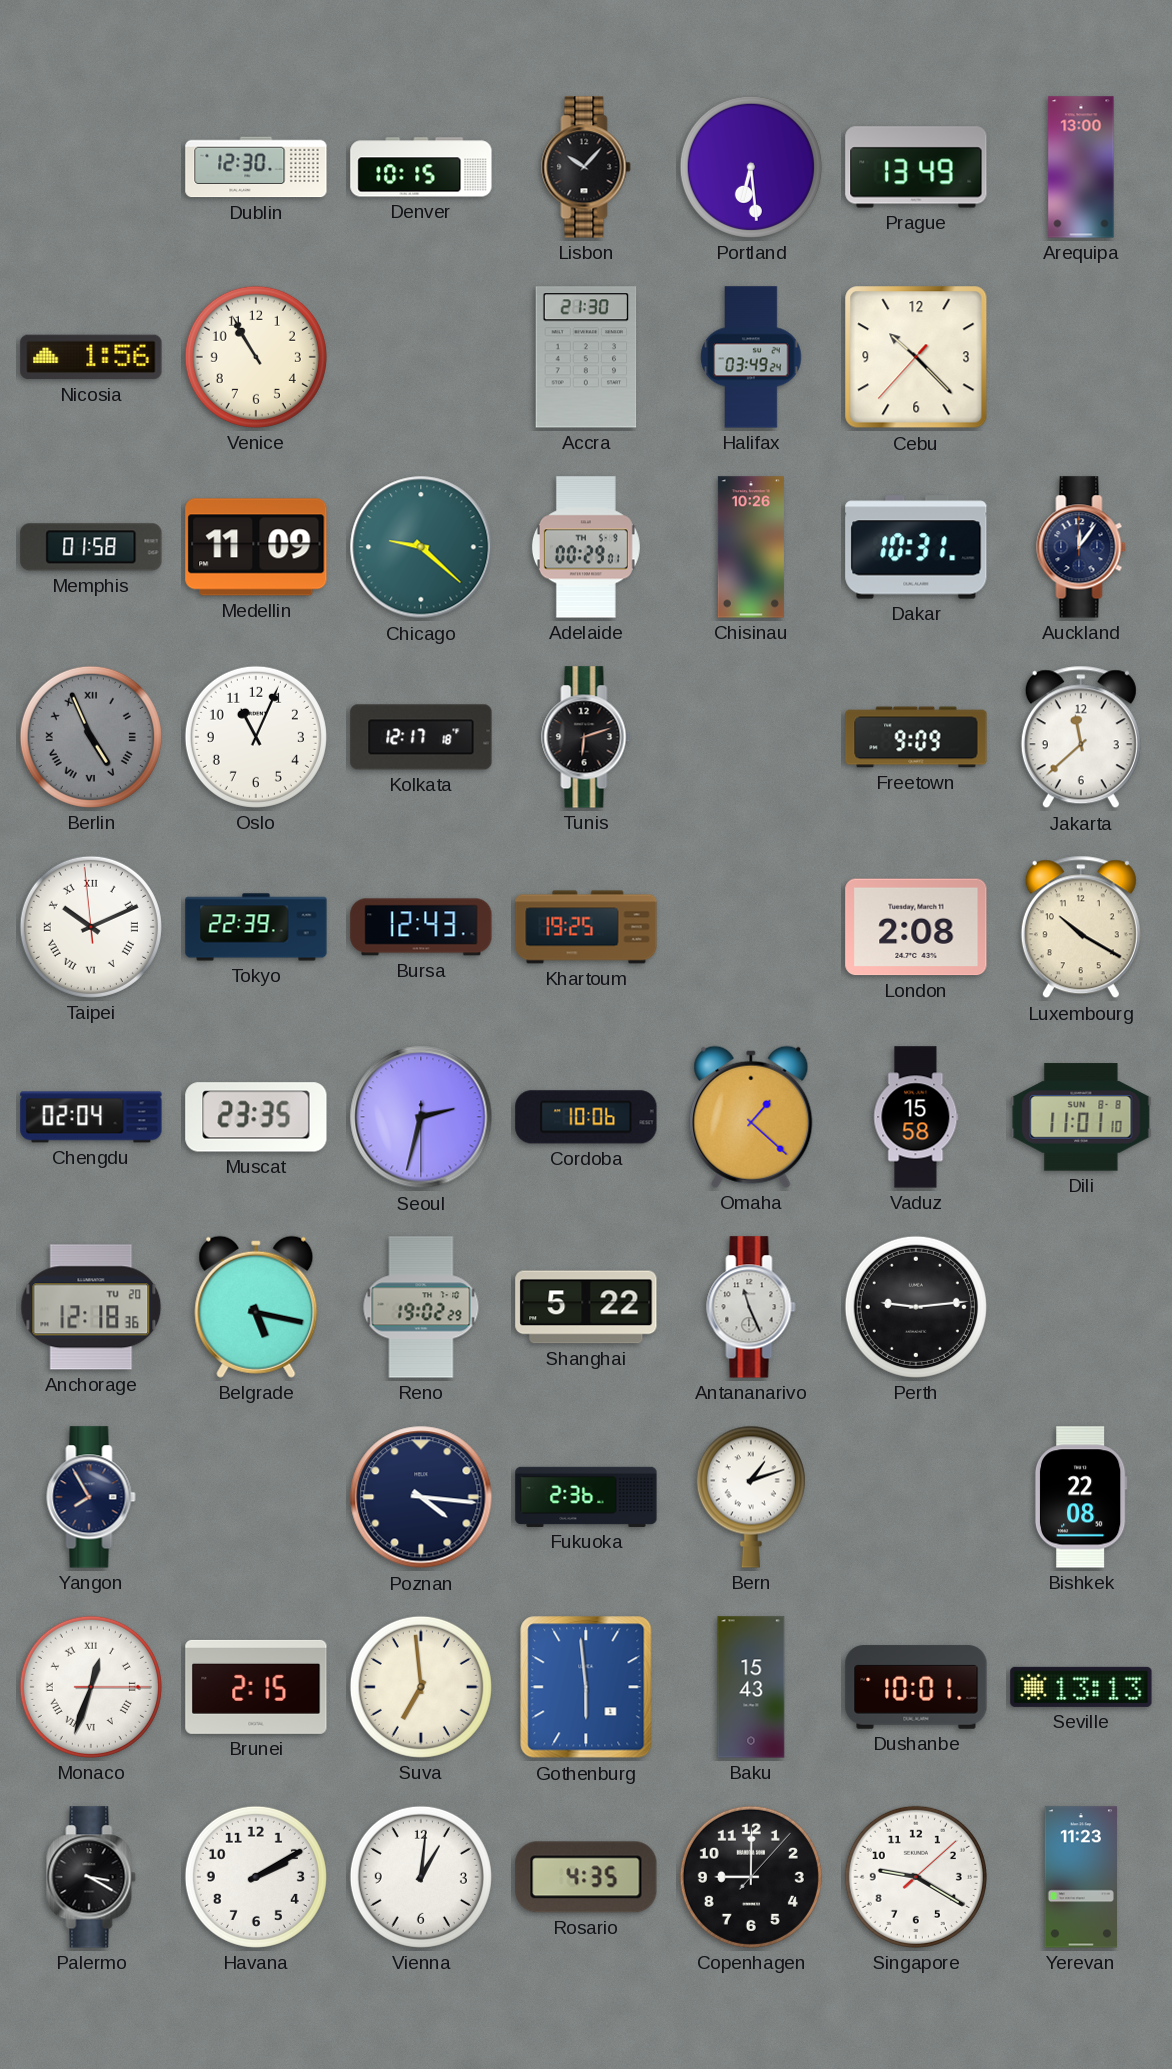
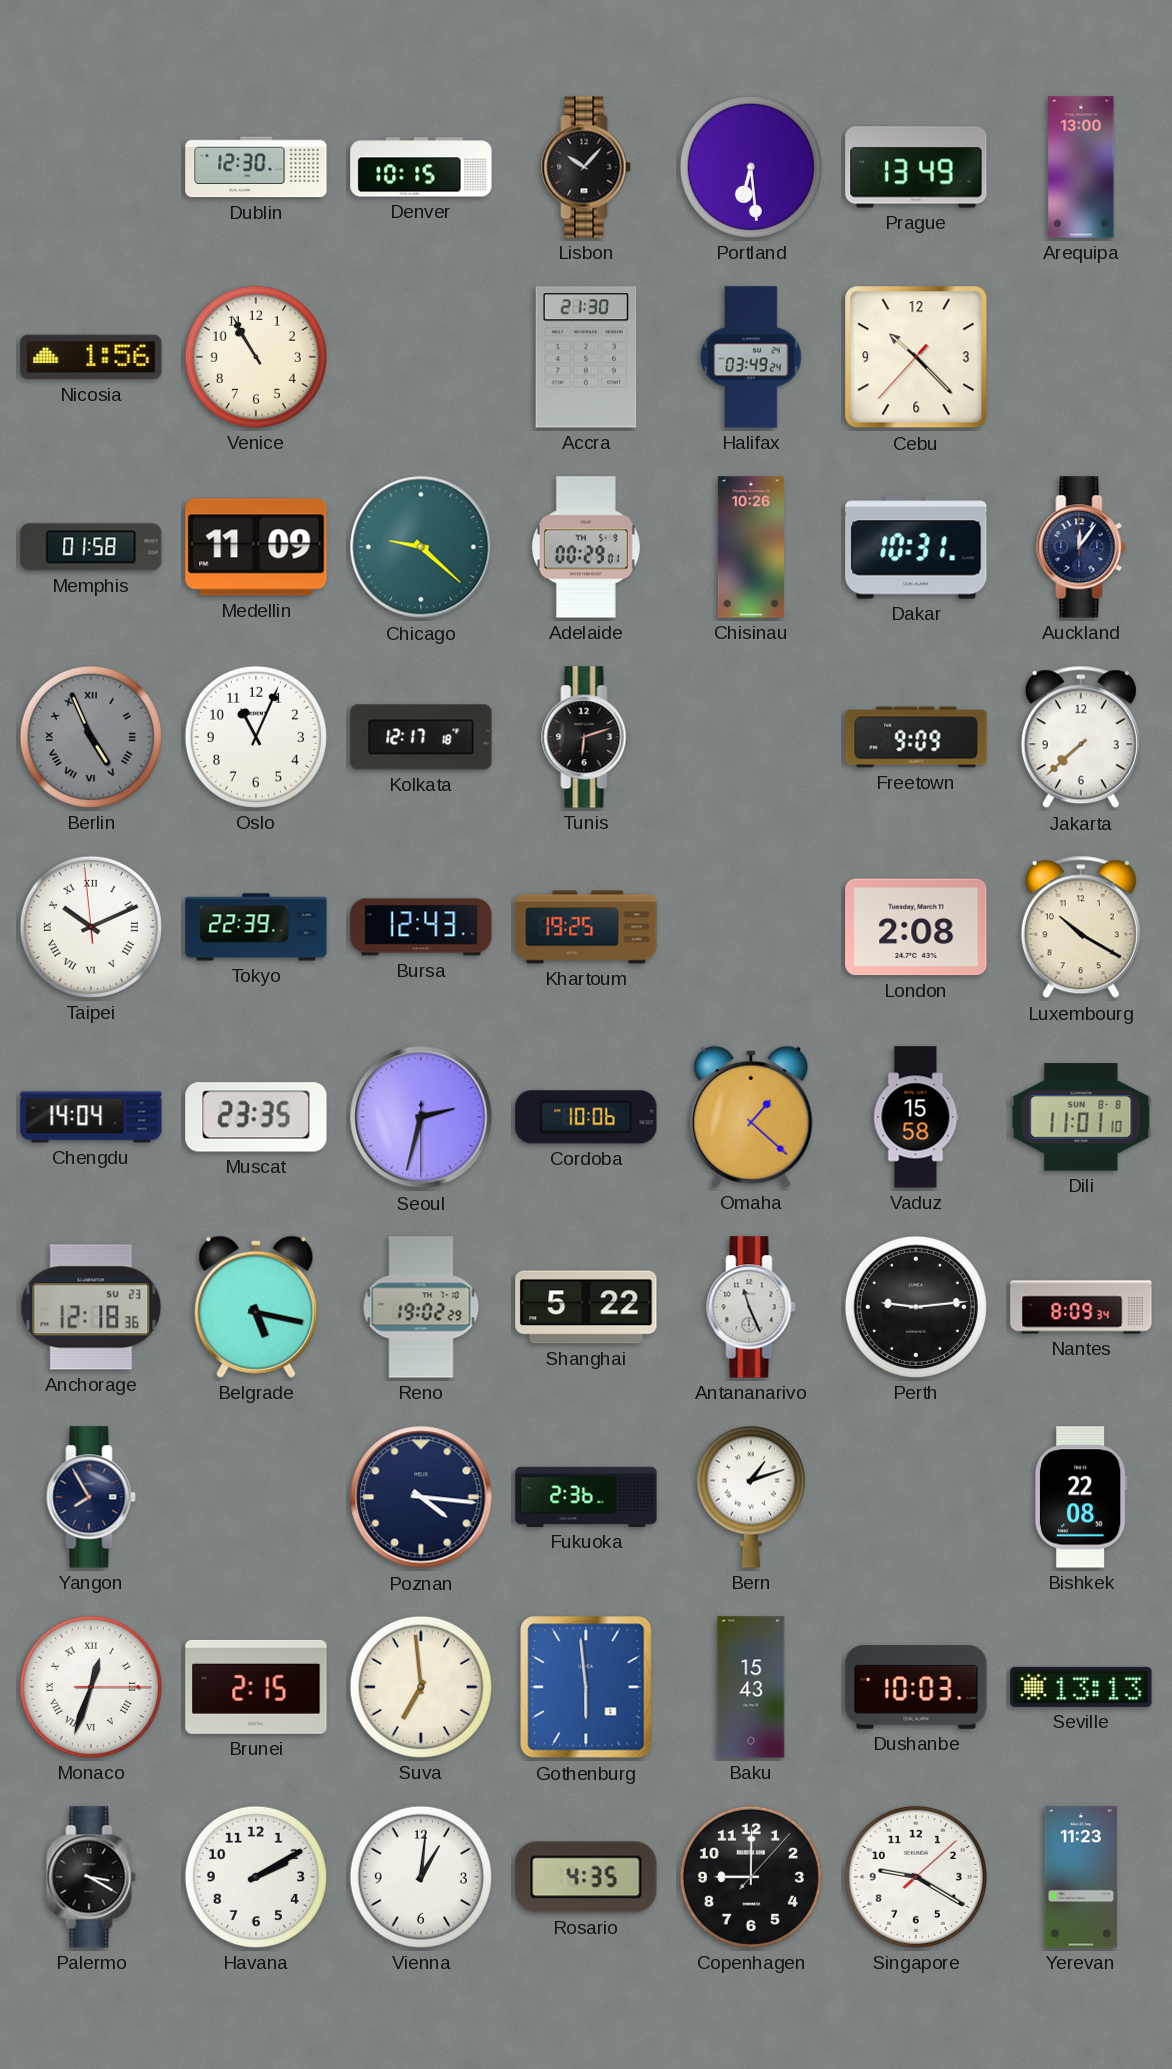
Jakarta: 11:38 -> 7:38
Chengdu: 02:04 -> 14:04
Anchorage date: TU 20 -> SU 23
Nantes: none -> 8:09
Dushanbe: 10:01 -> 10:03
